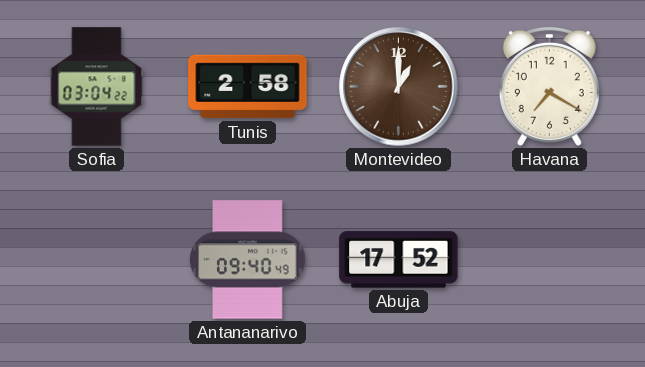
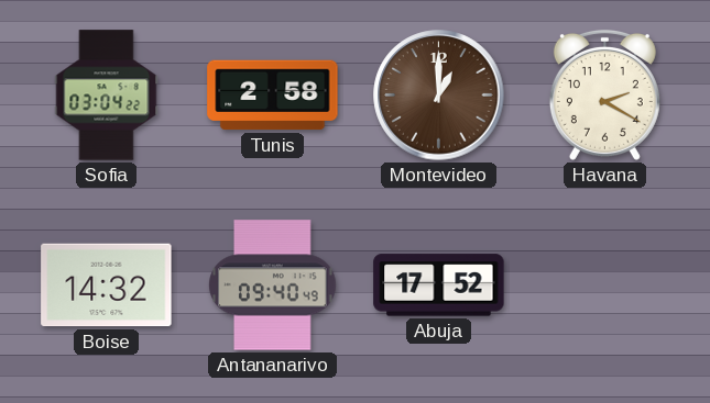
Havana: 7:20 -> 2:20
Boise: none -> 14:32
